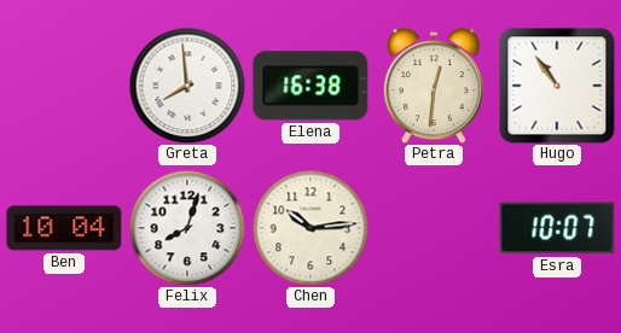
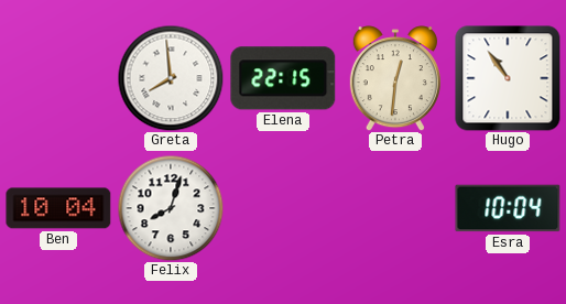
Elena: 16:38 -> 22:15
Chen: 10:14 -> none
Esra: 10:07 -> 10:04
